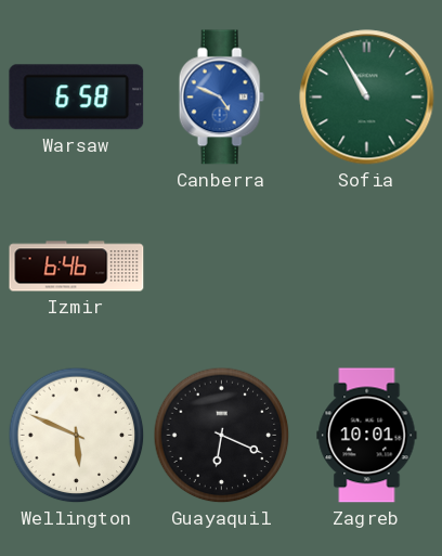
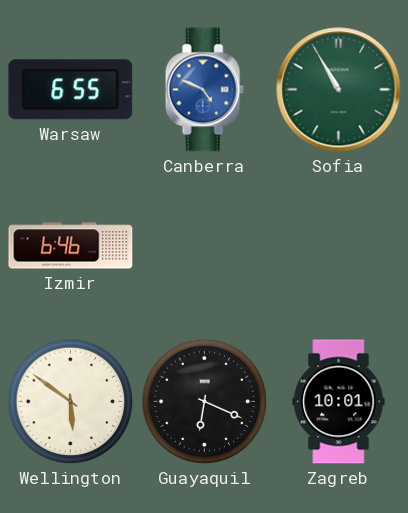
Warsaw: 6:58 -> 6:55
Wellington: 5:49 -> 5:51
